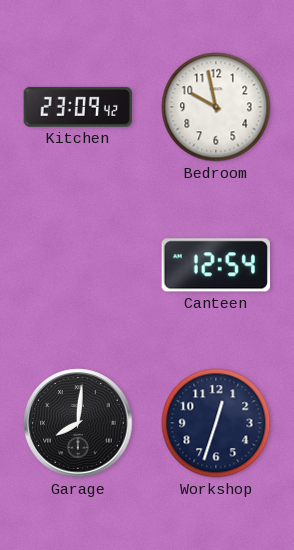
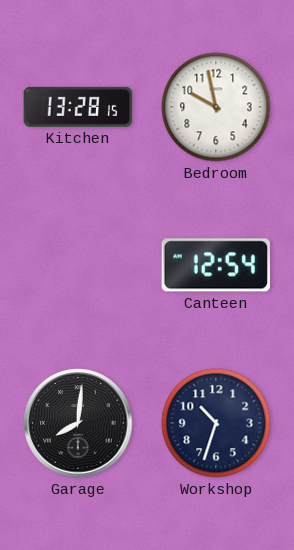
Kitchen: 23:09 -> 13:28
Workshop: 12:33 -> 10:33
